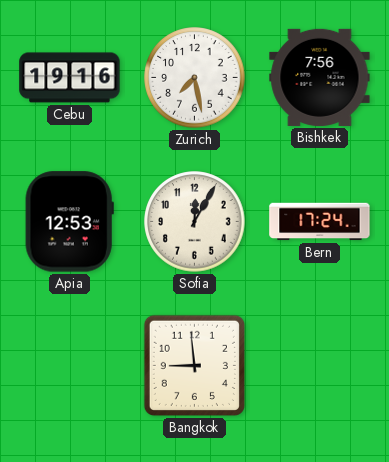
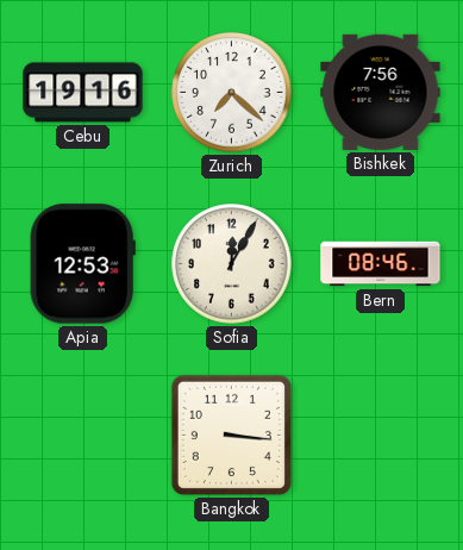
Zurich: 7:28 -> 7:22
Bern: 17:24 -> 08:46
Bangkok: 8:59 -> 3:16
